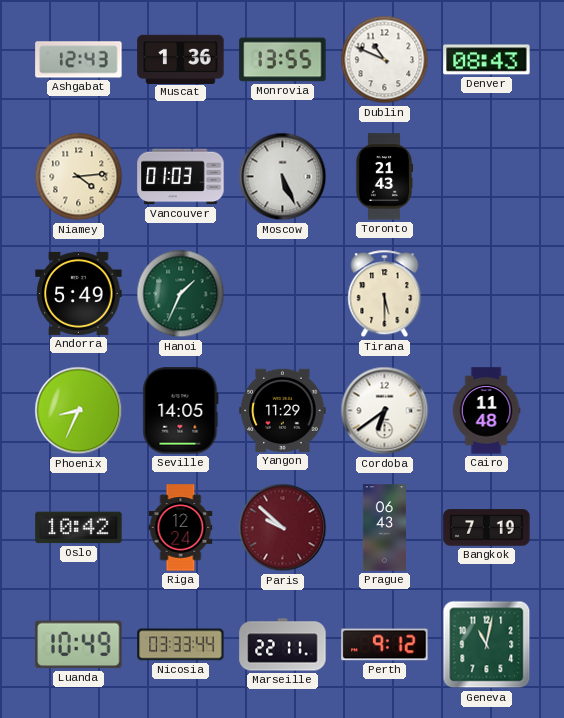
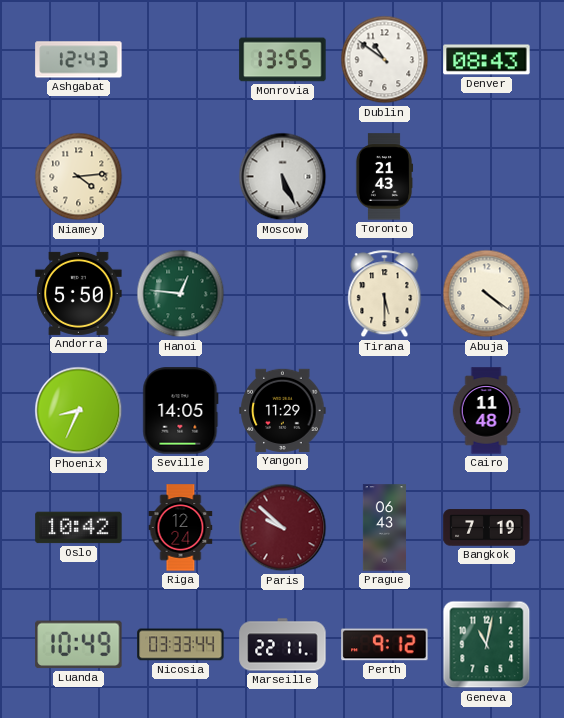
Muscat: 1:36 -> none
Dublin: 10:49 -> 10:51
Vancouver: 01:03 -> none
Andorra: 5:49 -> 5:50
Hanoi: 1:34 -> 12:46
Abuja: none -> 4:21
Cordoba: 6:39 -> none
